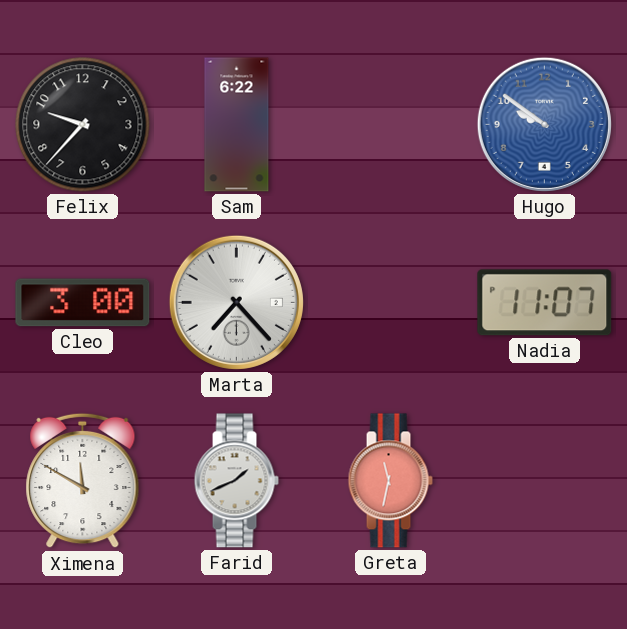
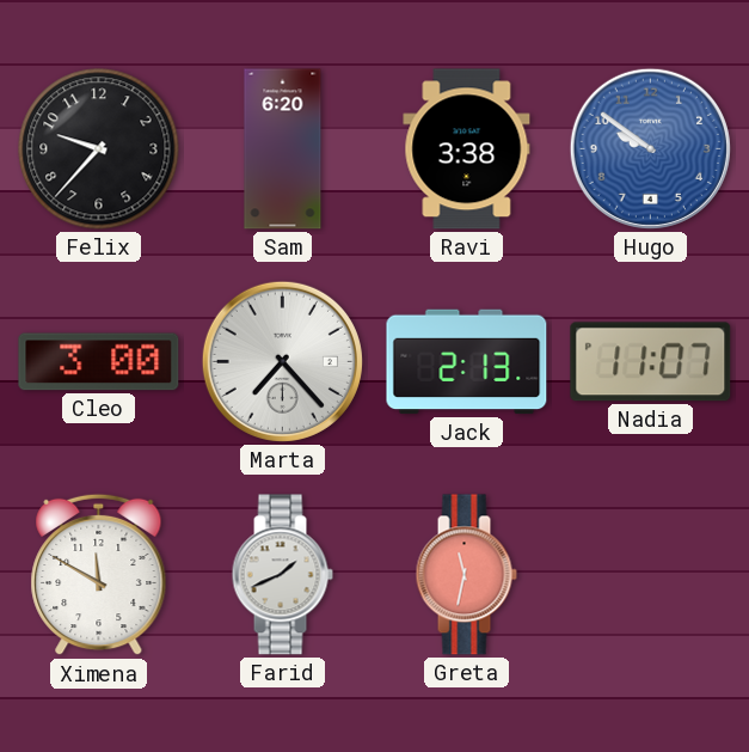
Sam: 6:22 -> 6:20
Ravi: none -> 3:38
Jack: none -> 2:13
